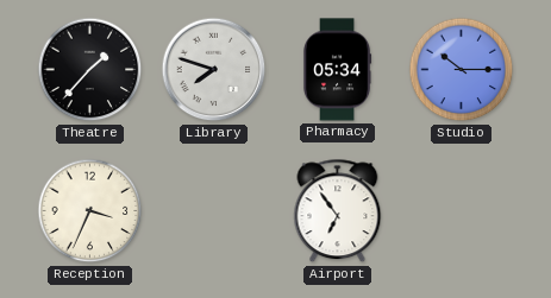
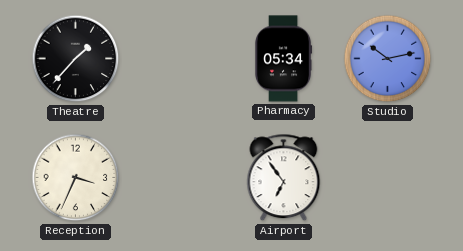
Library: 7:48 -> none
Studio: 10:15 -> 10:13
